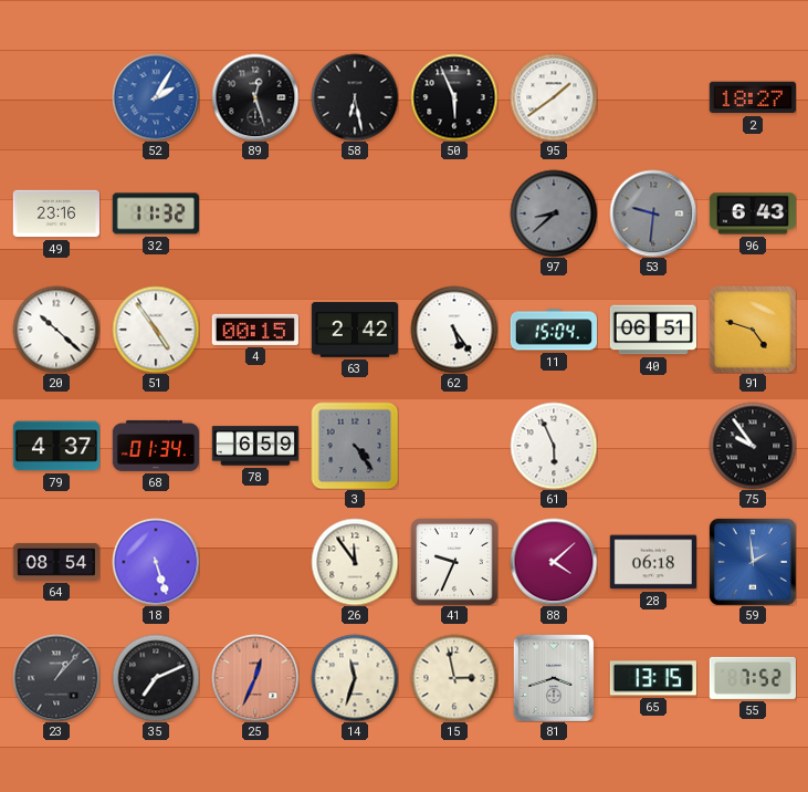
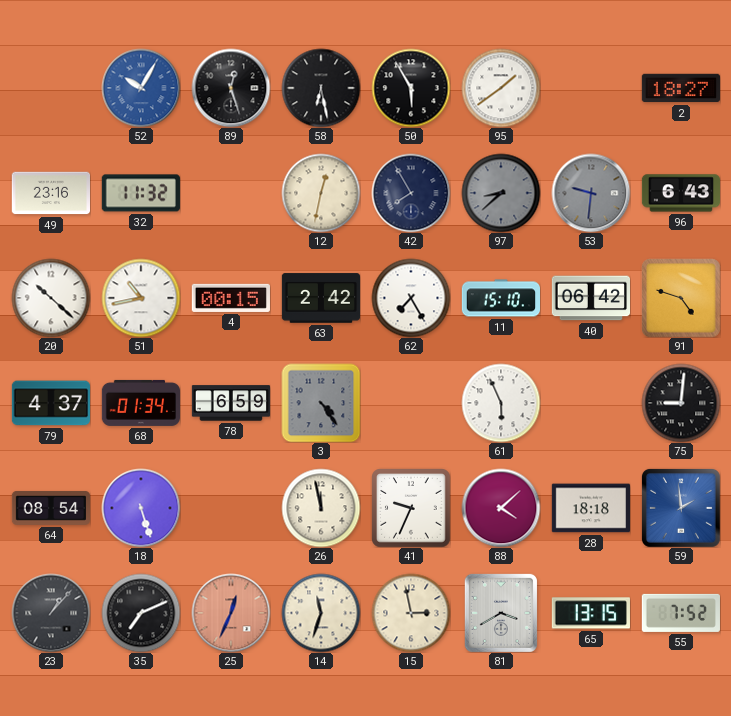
52: 2:05 -> 10:05
50: 5:56 -> 5:55
12: none -> 12:32
42: none -> 7:55
51: 4:54 -> 10:43
62: 5:24 -> 7:25
11: 15:04 -> 15:10
40: 06:51 -> 06:42
75: 9:54 -> 9:01
26: 11:54 -> 11:58
28: 06:18 -> 18:18
81: 3:42 -> 3:40
